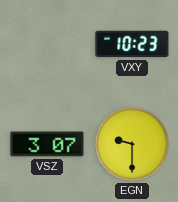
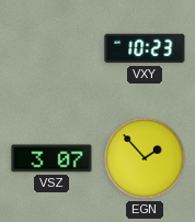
EGN: 9:30 -> 1:53
